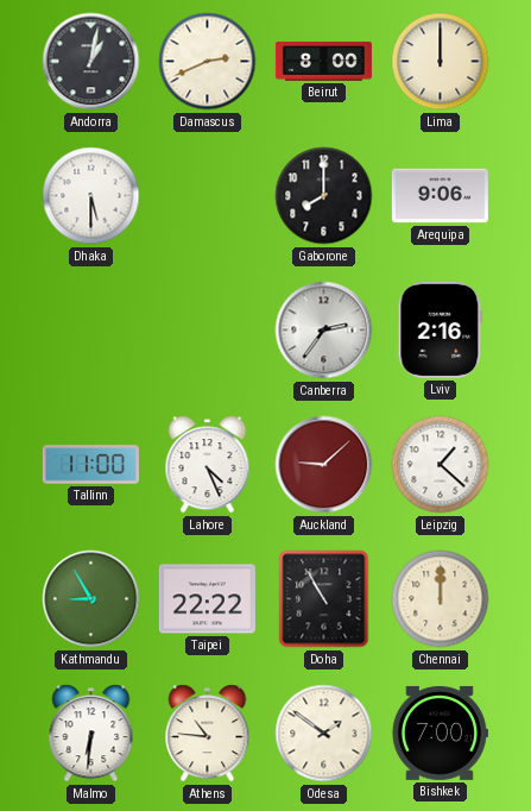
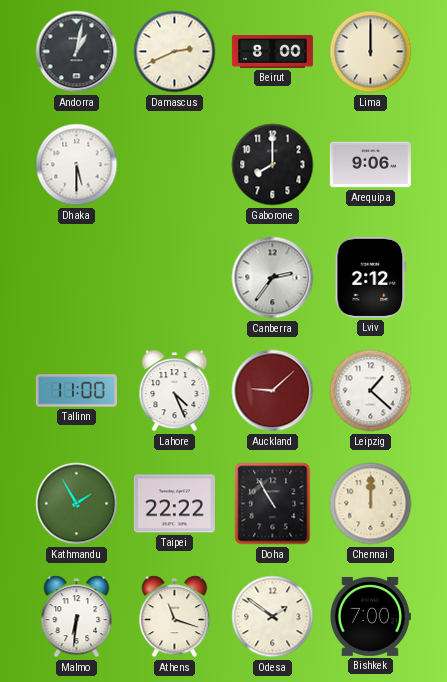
Lviv: 2:16 -> 2:12
Kathmandu: 8:55 -> 1:55
Athens: 10:46 -> 11:18
